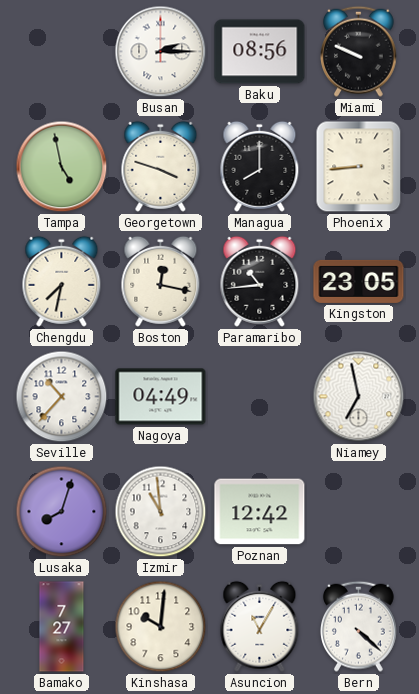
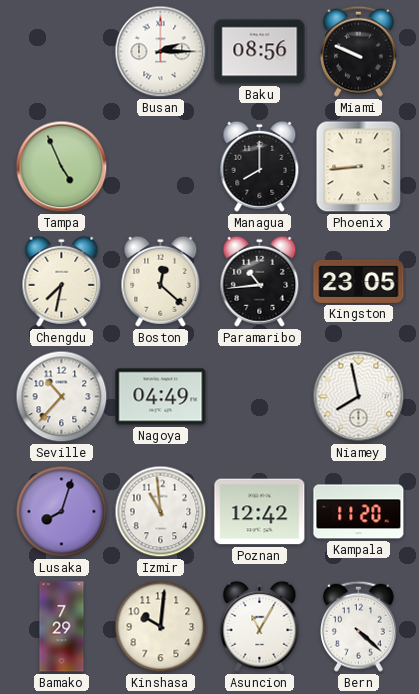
Tampa: 4:58 -> 4:56
Georgetown: 3:48 -> none
Boston: 12:17 -> 12:22
Niamey: 6:58 -> 7:58
Kampala: none -> 11:20
Bamako: 7:27 -> 7:29
